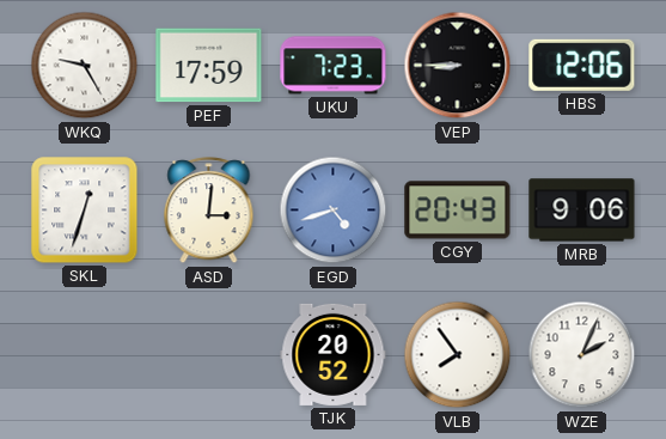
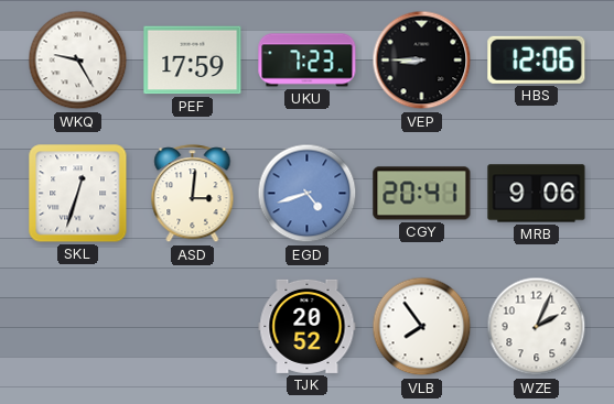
CGY: 20:43 -> 20:41
